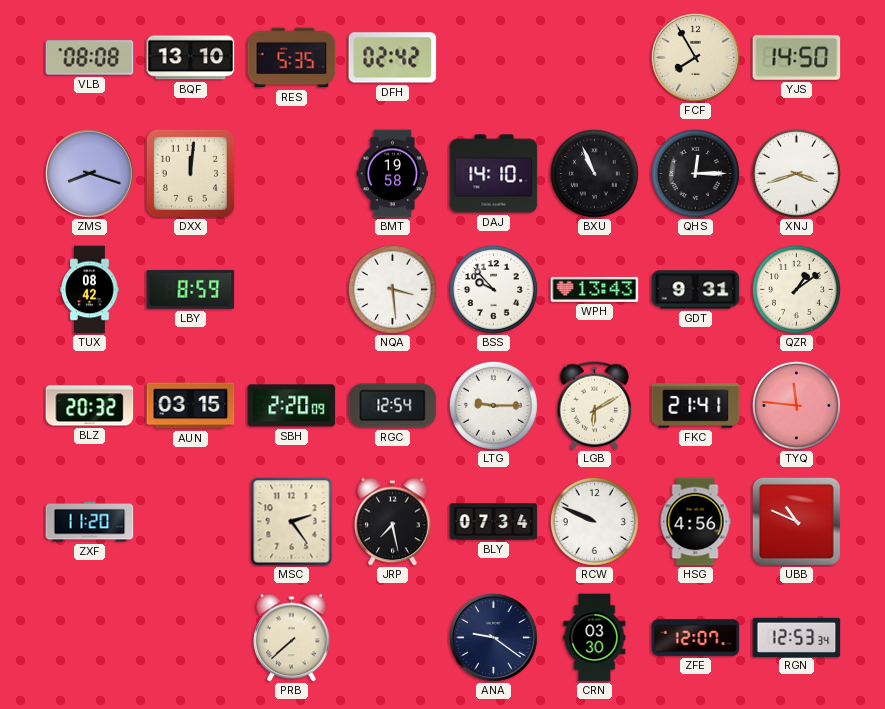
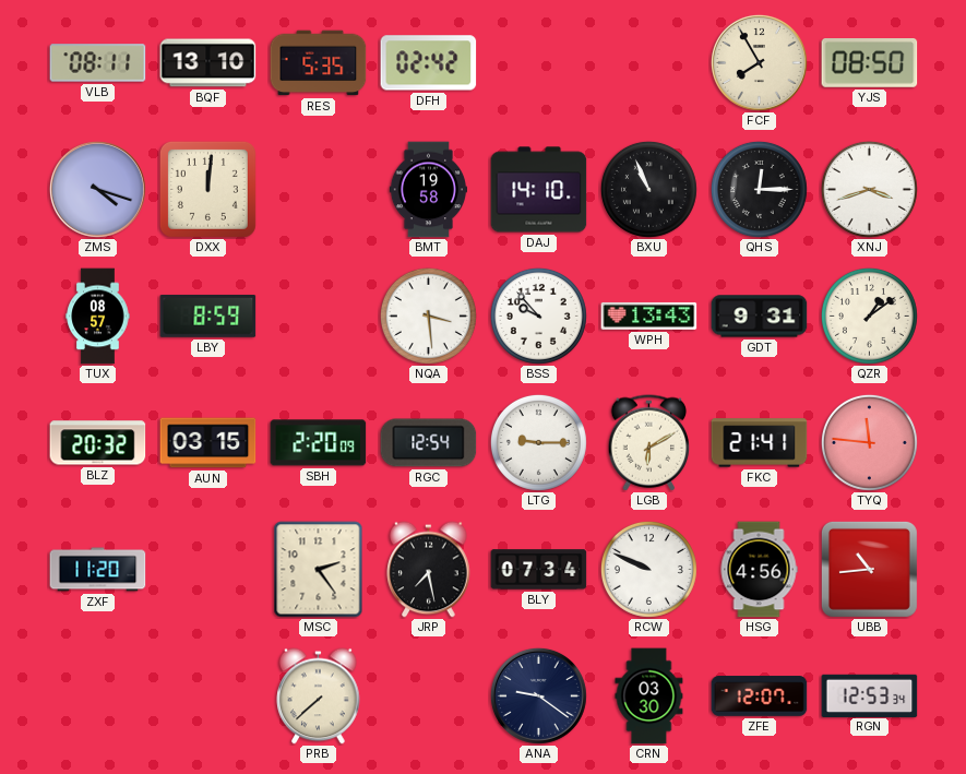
VLB: 08:08 -> 08:11
YJS: 14:50 -> 08:50
ZMS: 8:18 -> 4:18
TUX: 08:42 -> 08:57
UBB: 10:49 -> 10:44
